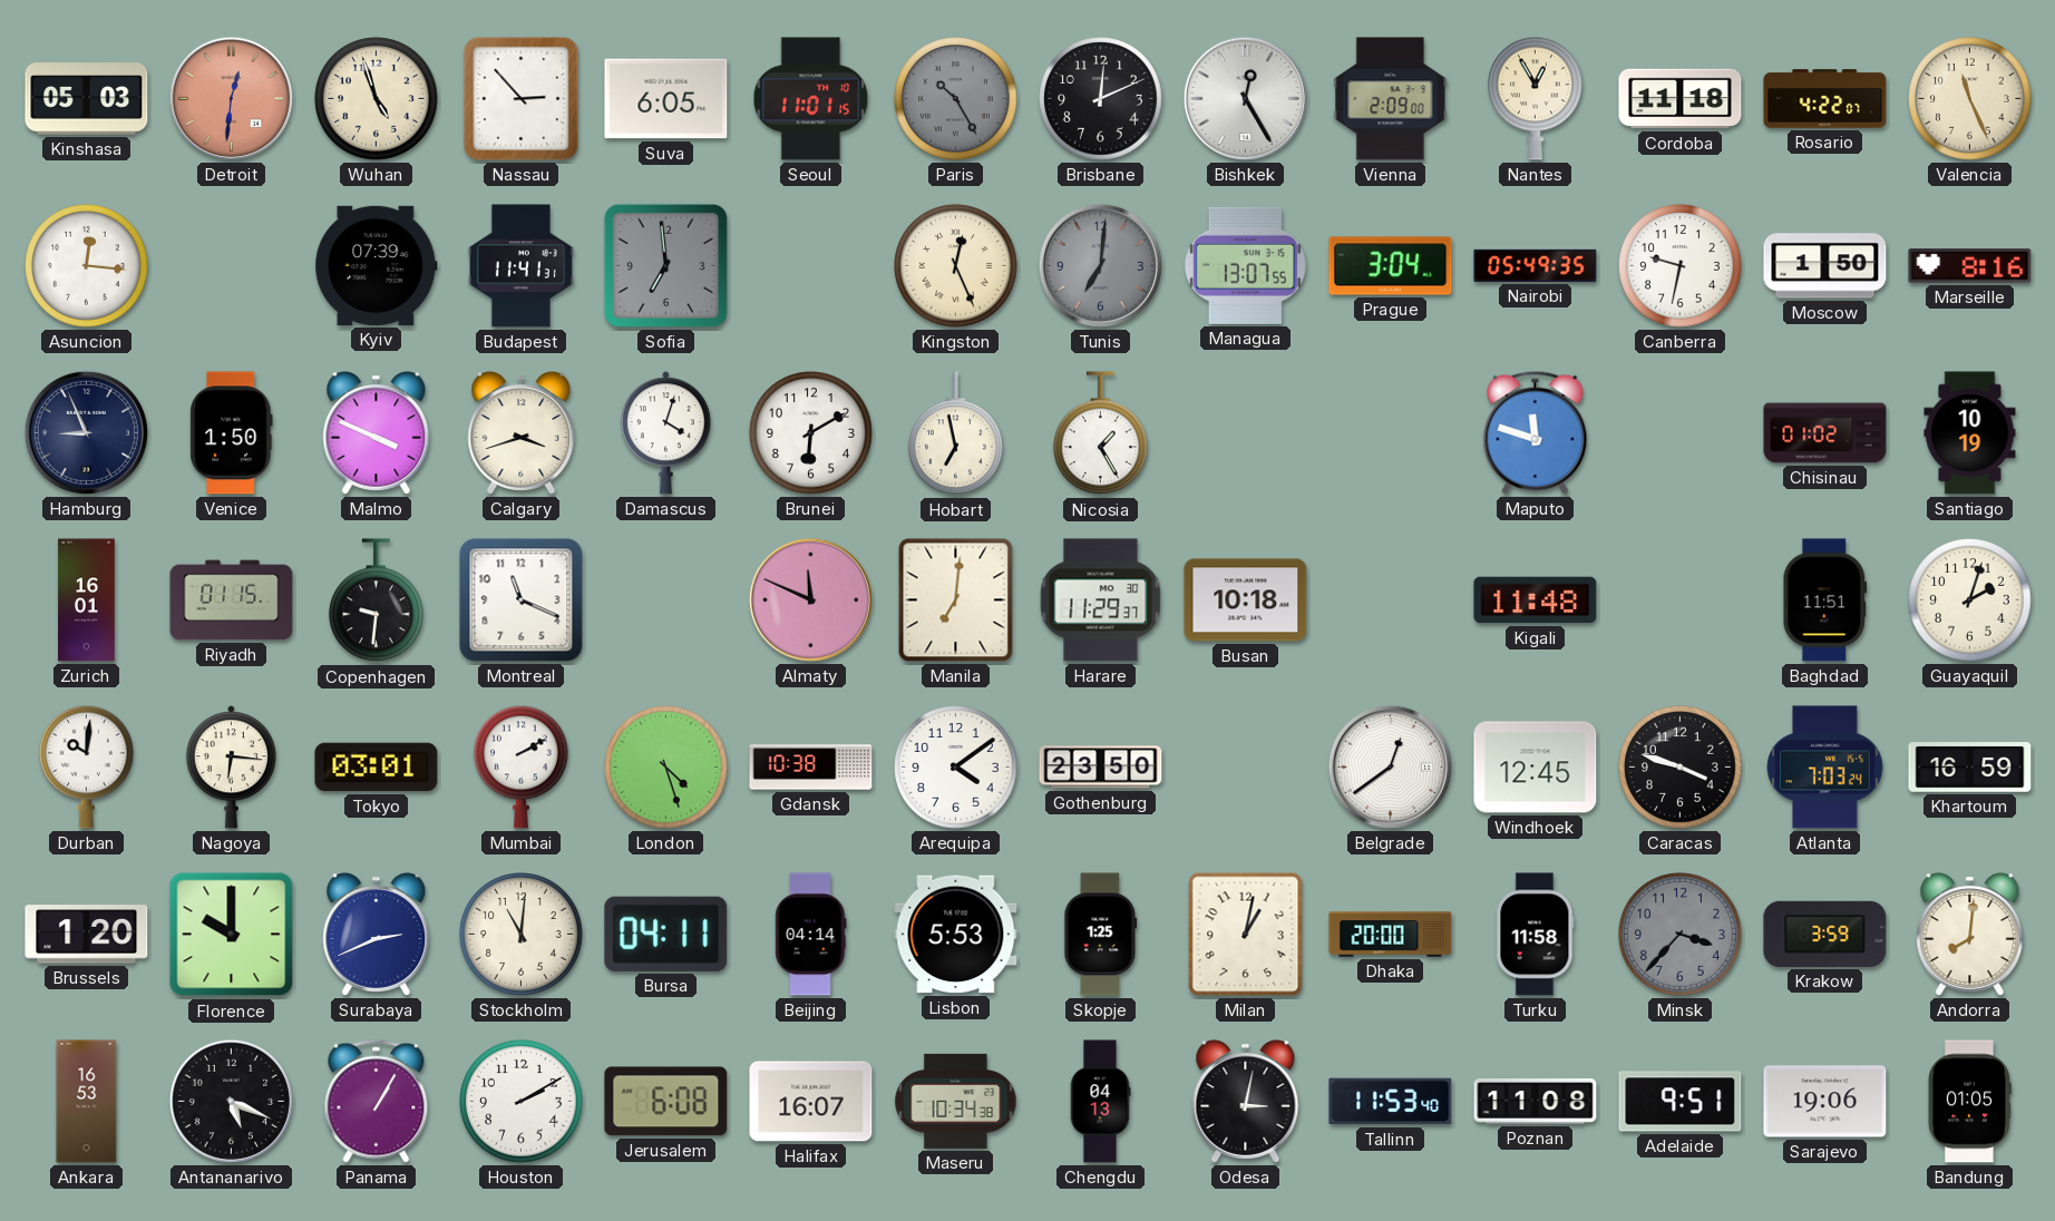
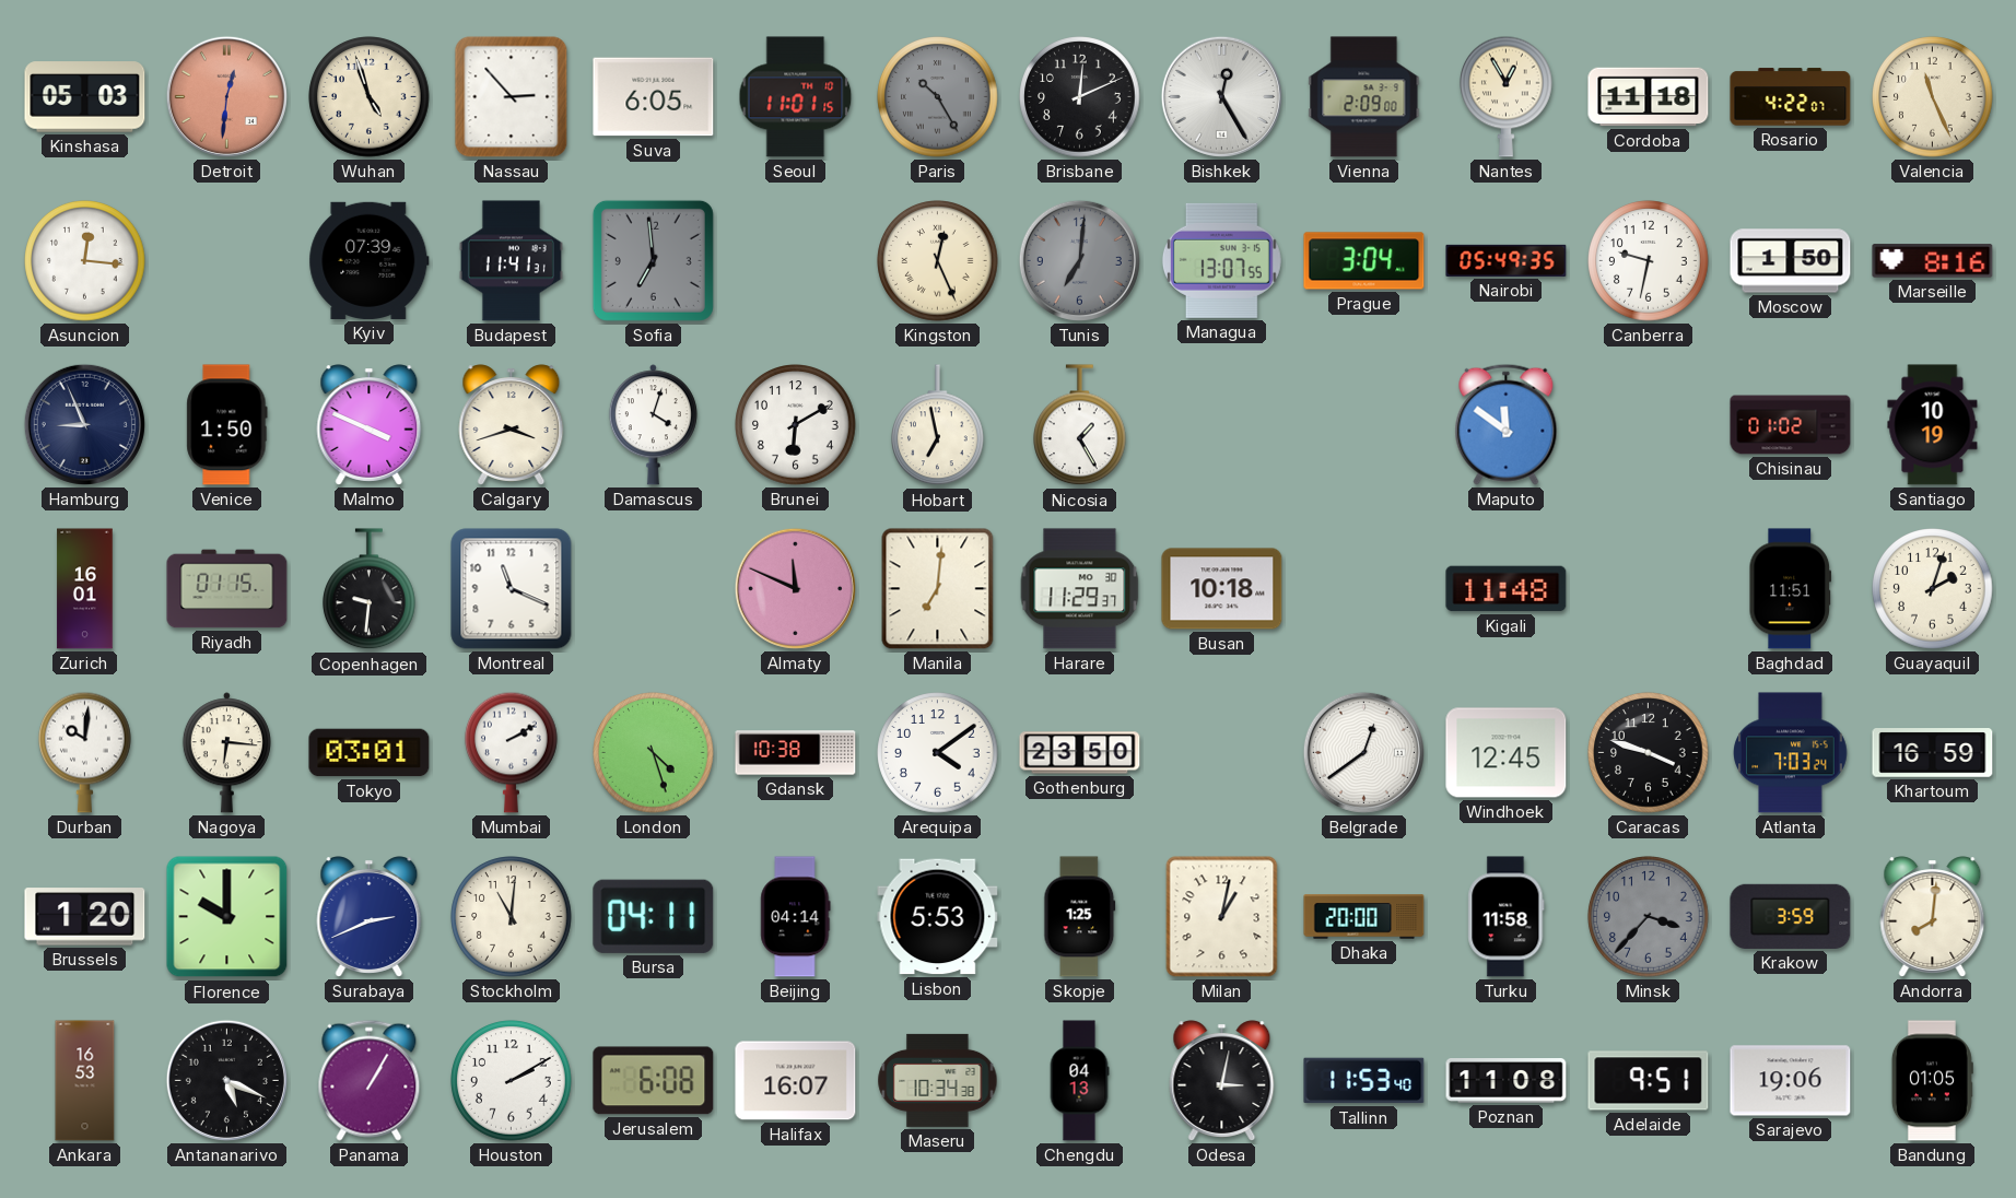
Maputo: 11:48 -> 11:51
